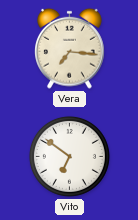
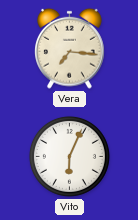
Vito: 6:51 -> 6:04
